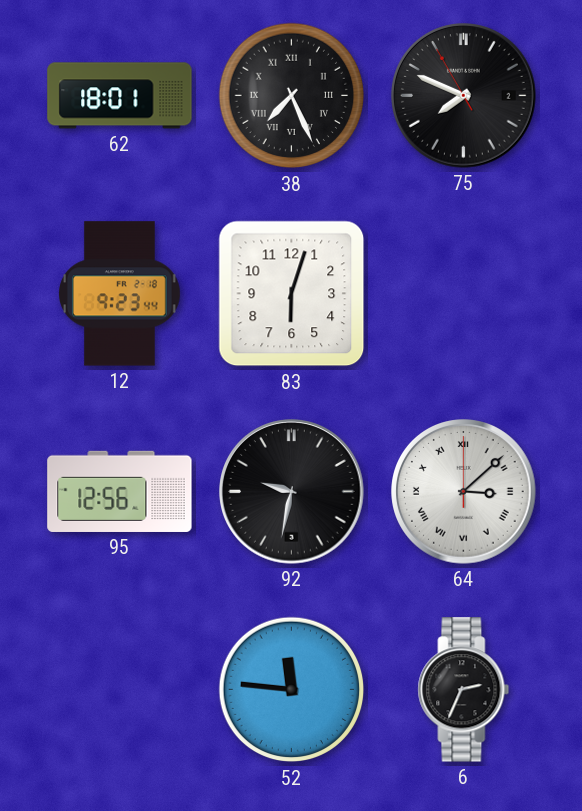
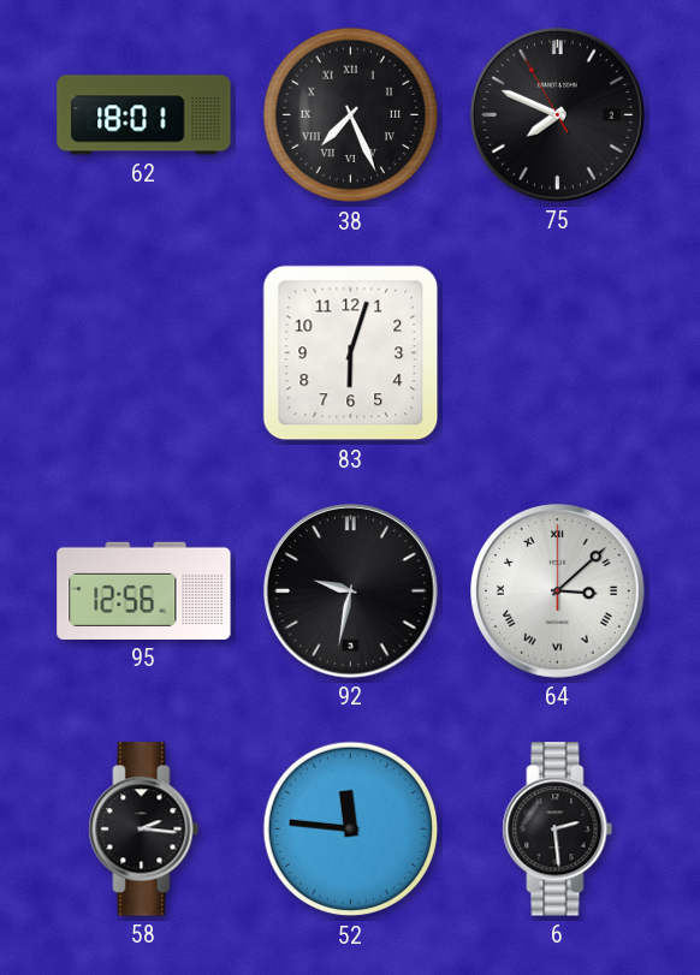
12: 9:23 -> none
58: none -> 2:16
6: 2:34 -> 2:29
